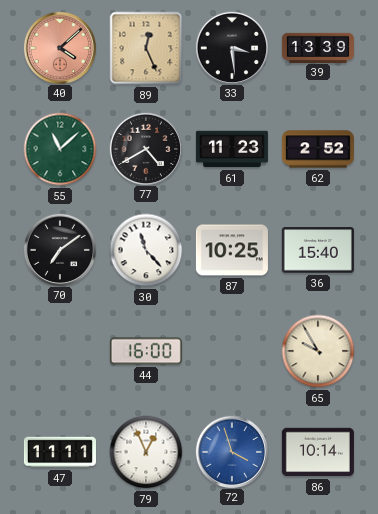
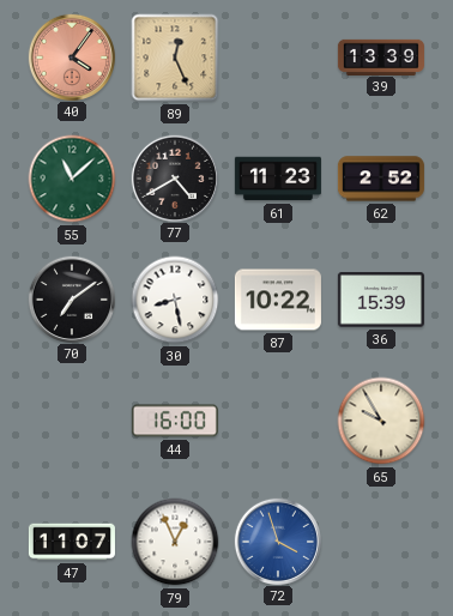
40: 4:08 -> 4:06
33: 3:29 -> none
30: 11:23 -> 8:28
87: 10:25 -> 10:22
36: 15:40 -> 15:39
47: 11:11 -> 11:07
86: 10:14 -> none
